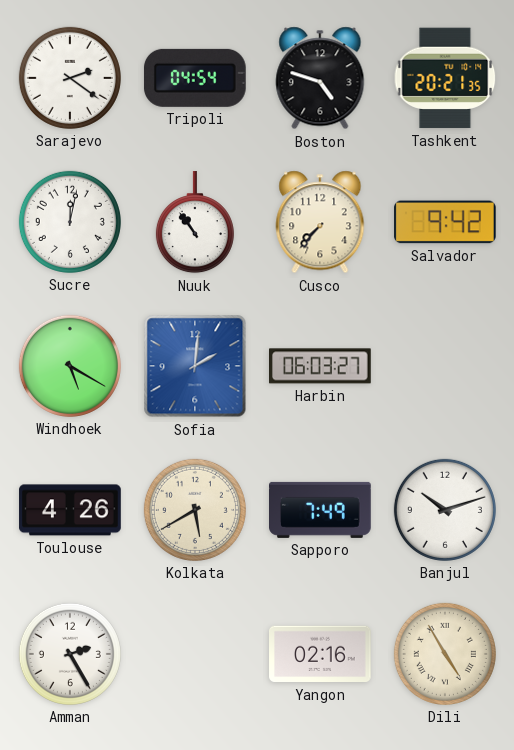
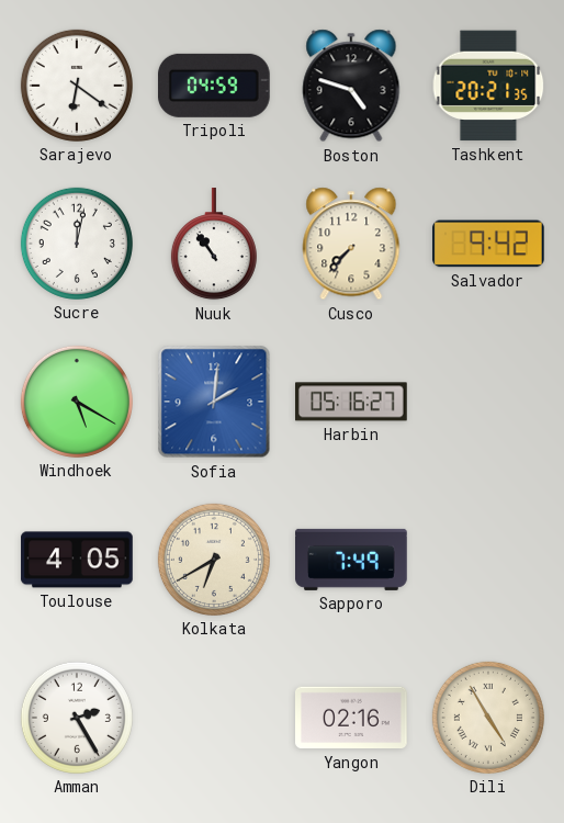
Sarajevo: 2:21 -> 6:21
Tripoli: 04:54 -> 04:59
Harbin: 06:03 -> 05:16
Toulouse: 4:26 -> 4:05
Kolkata: 5:40 -> 6:40
Banjul: 10:12 -> none
